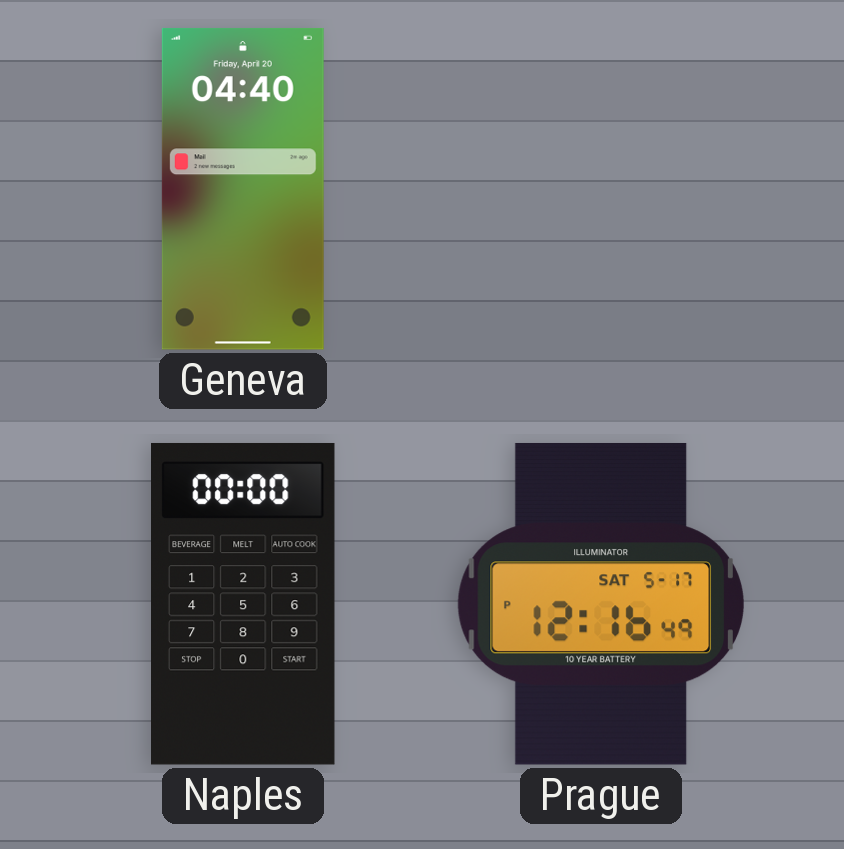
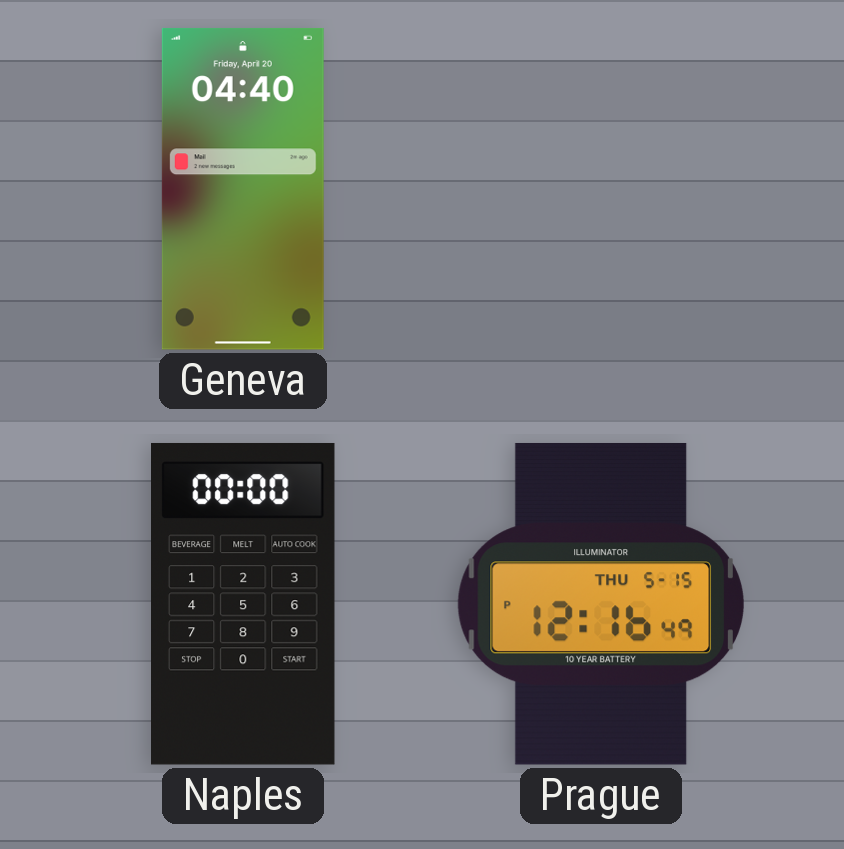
Prague date: SAT 5-17 -> THU 5-15
